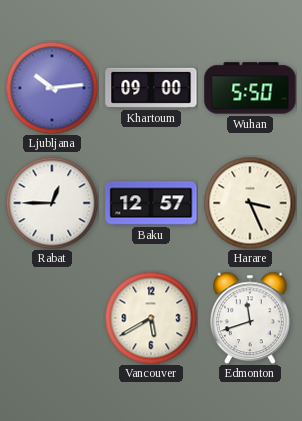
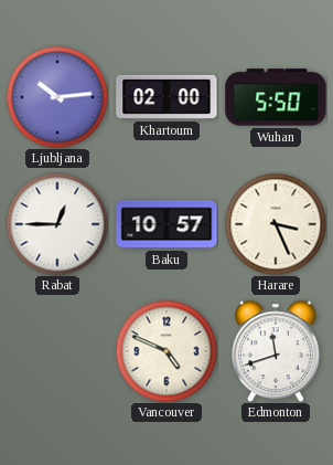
Khartoum: 09:00 -> 02:00
Baku: 12:57 -> 10:57
Vancouver: 5:40 -> 4:49
